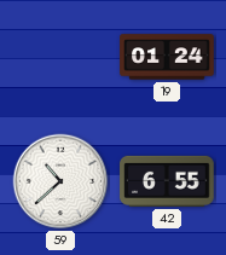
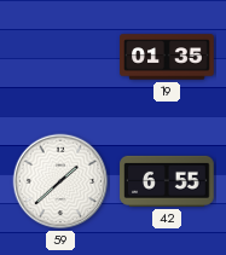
19: 01:24 -> 01:35
59: 10:38 -> 1:38
